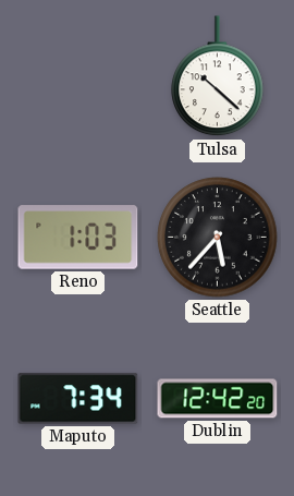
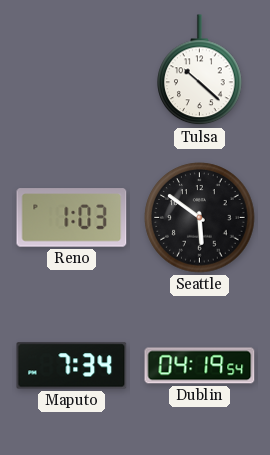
Seattle: 5:37 -> 5:51
Dublin: 12:42 -> 04:19
